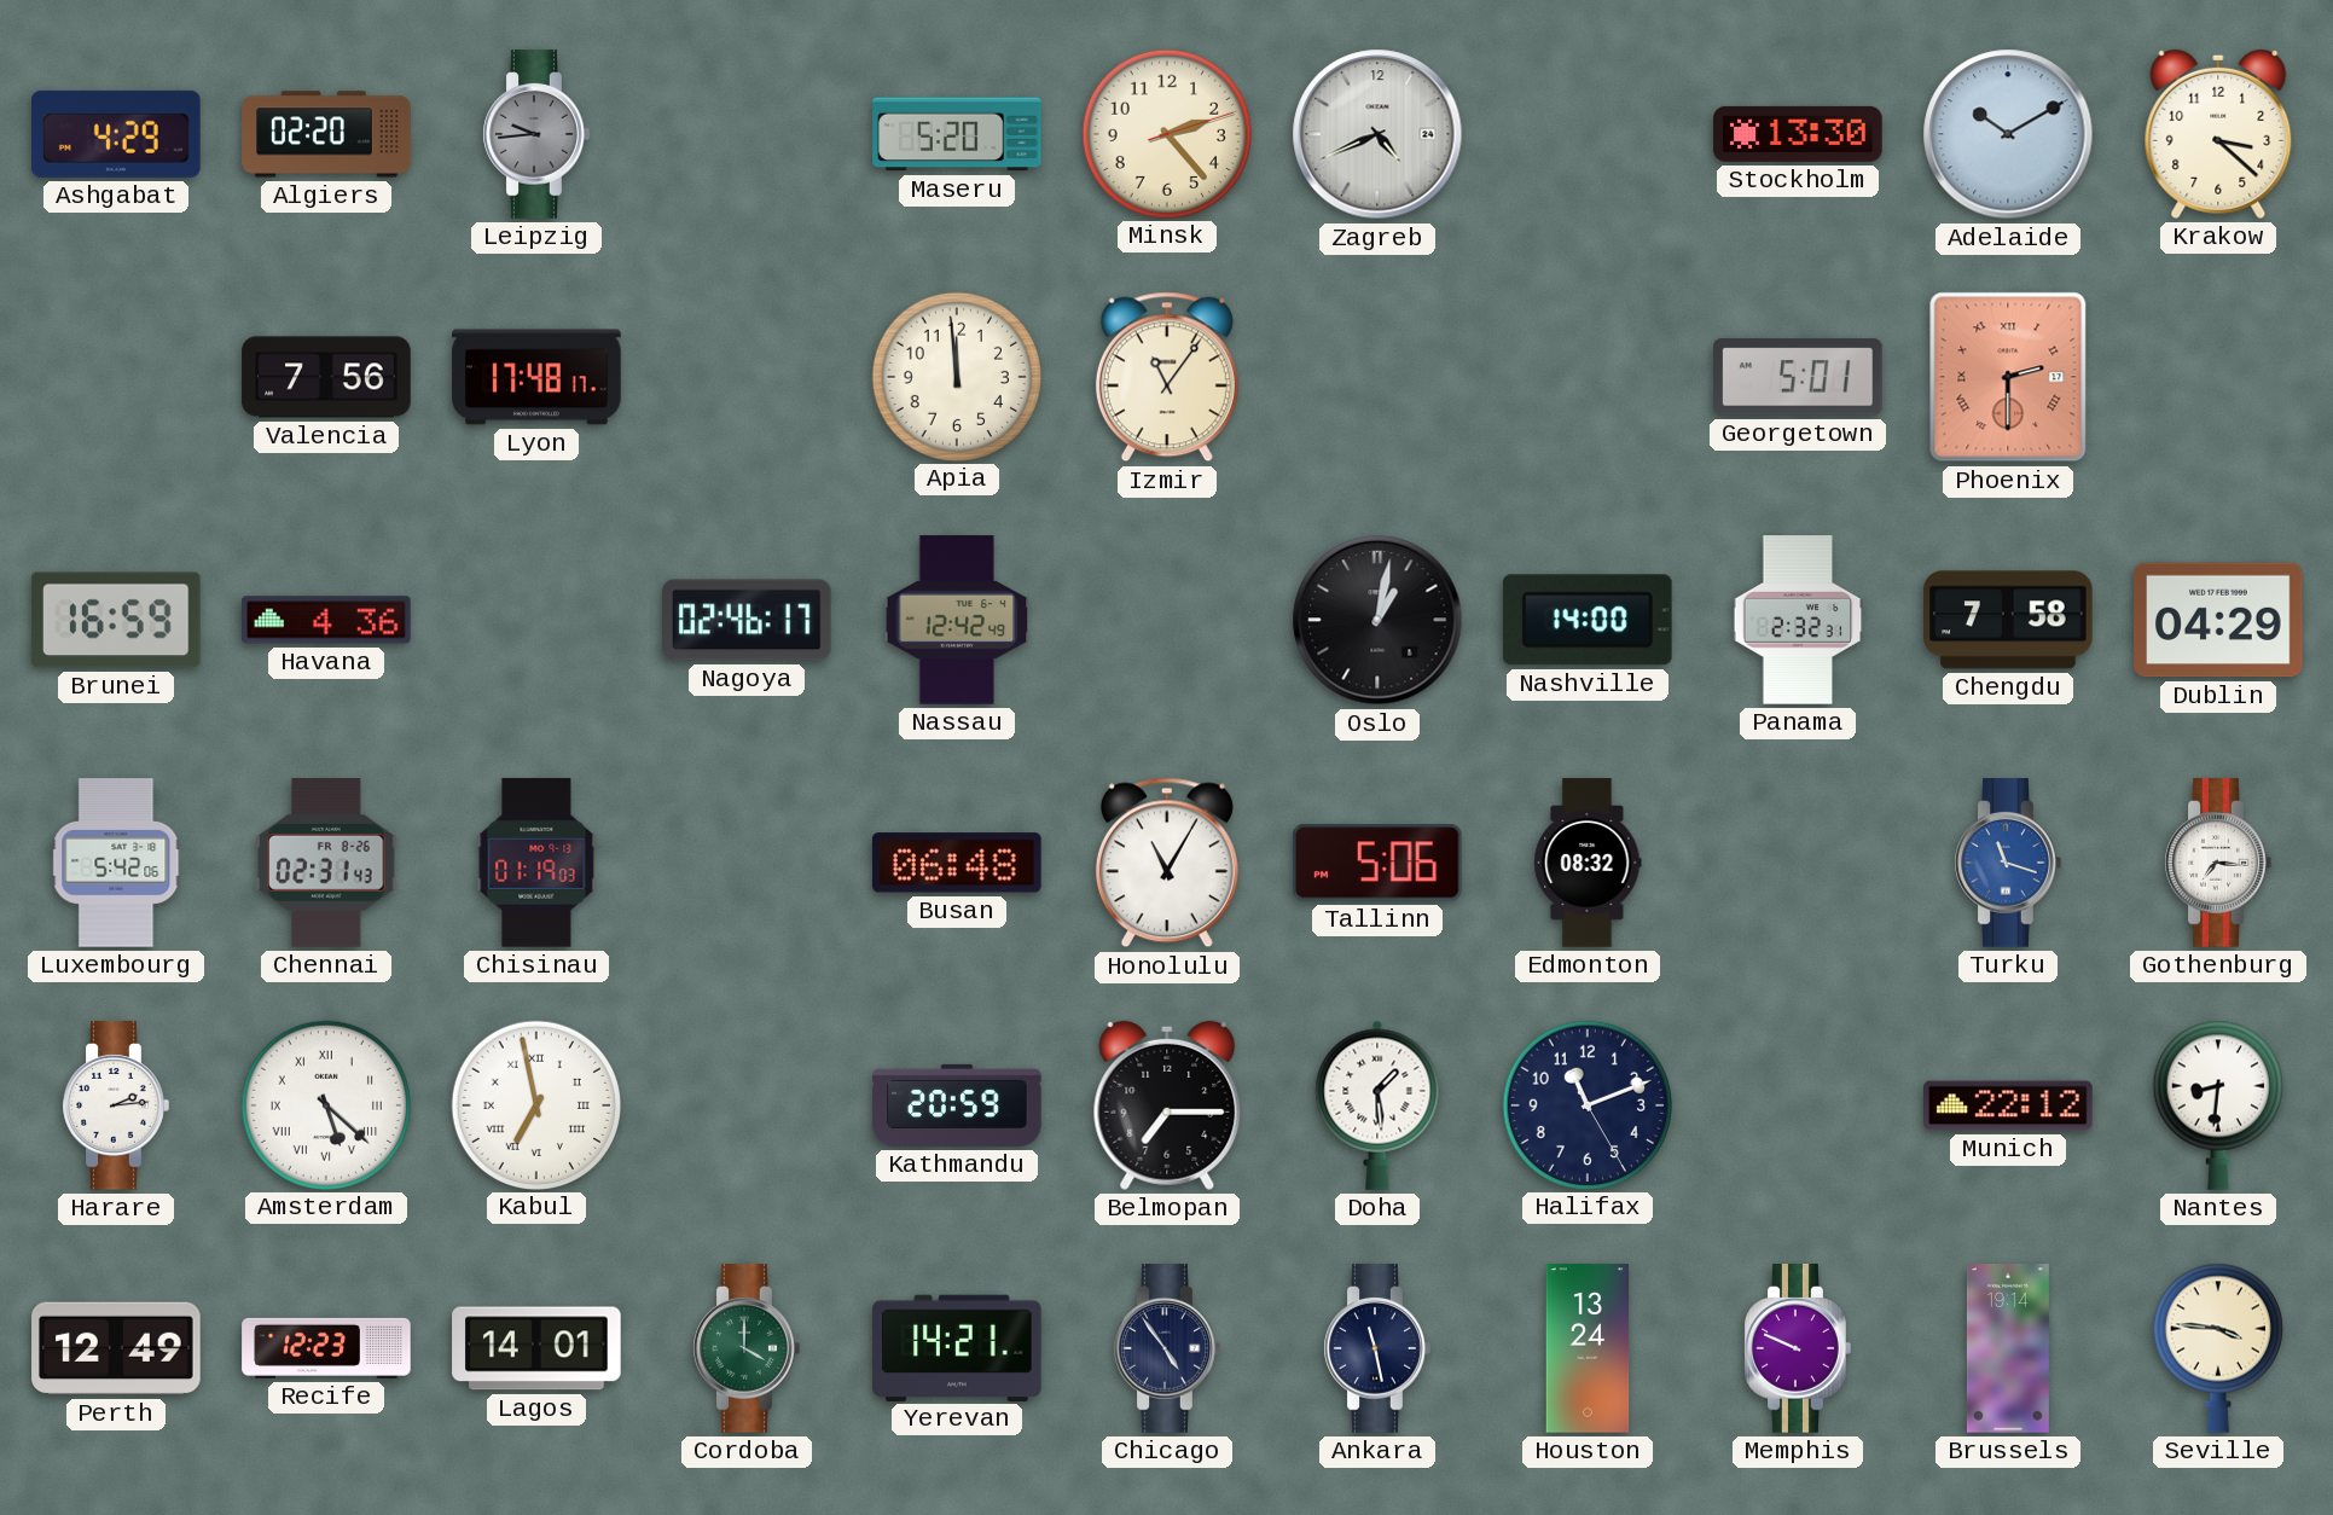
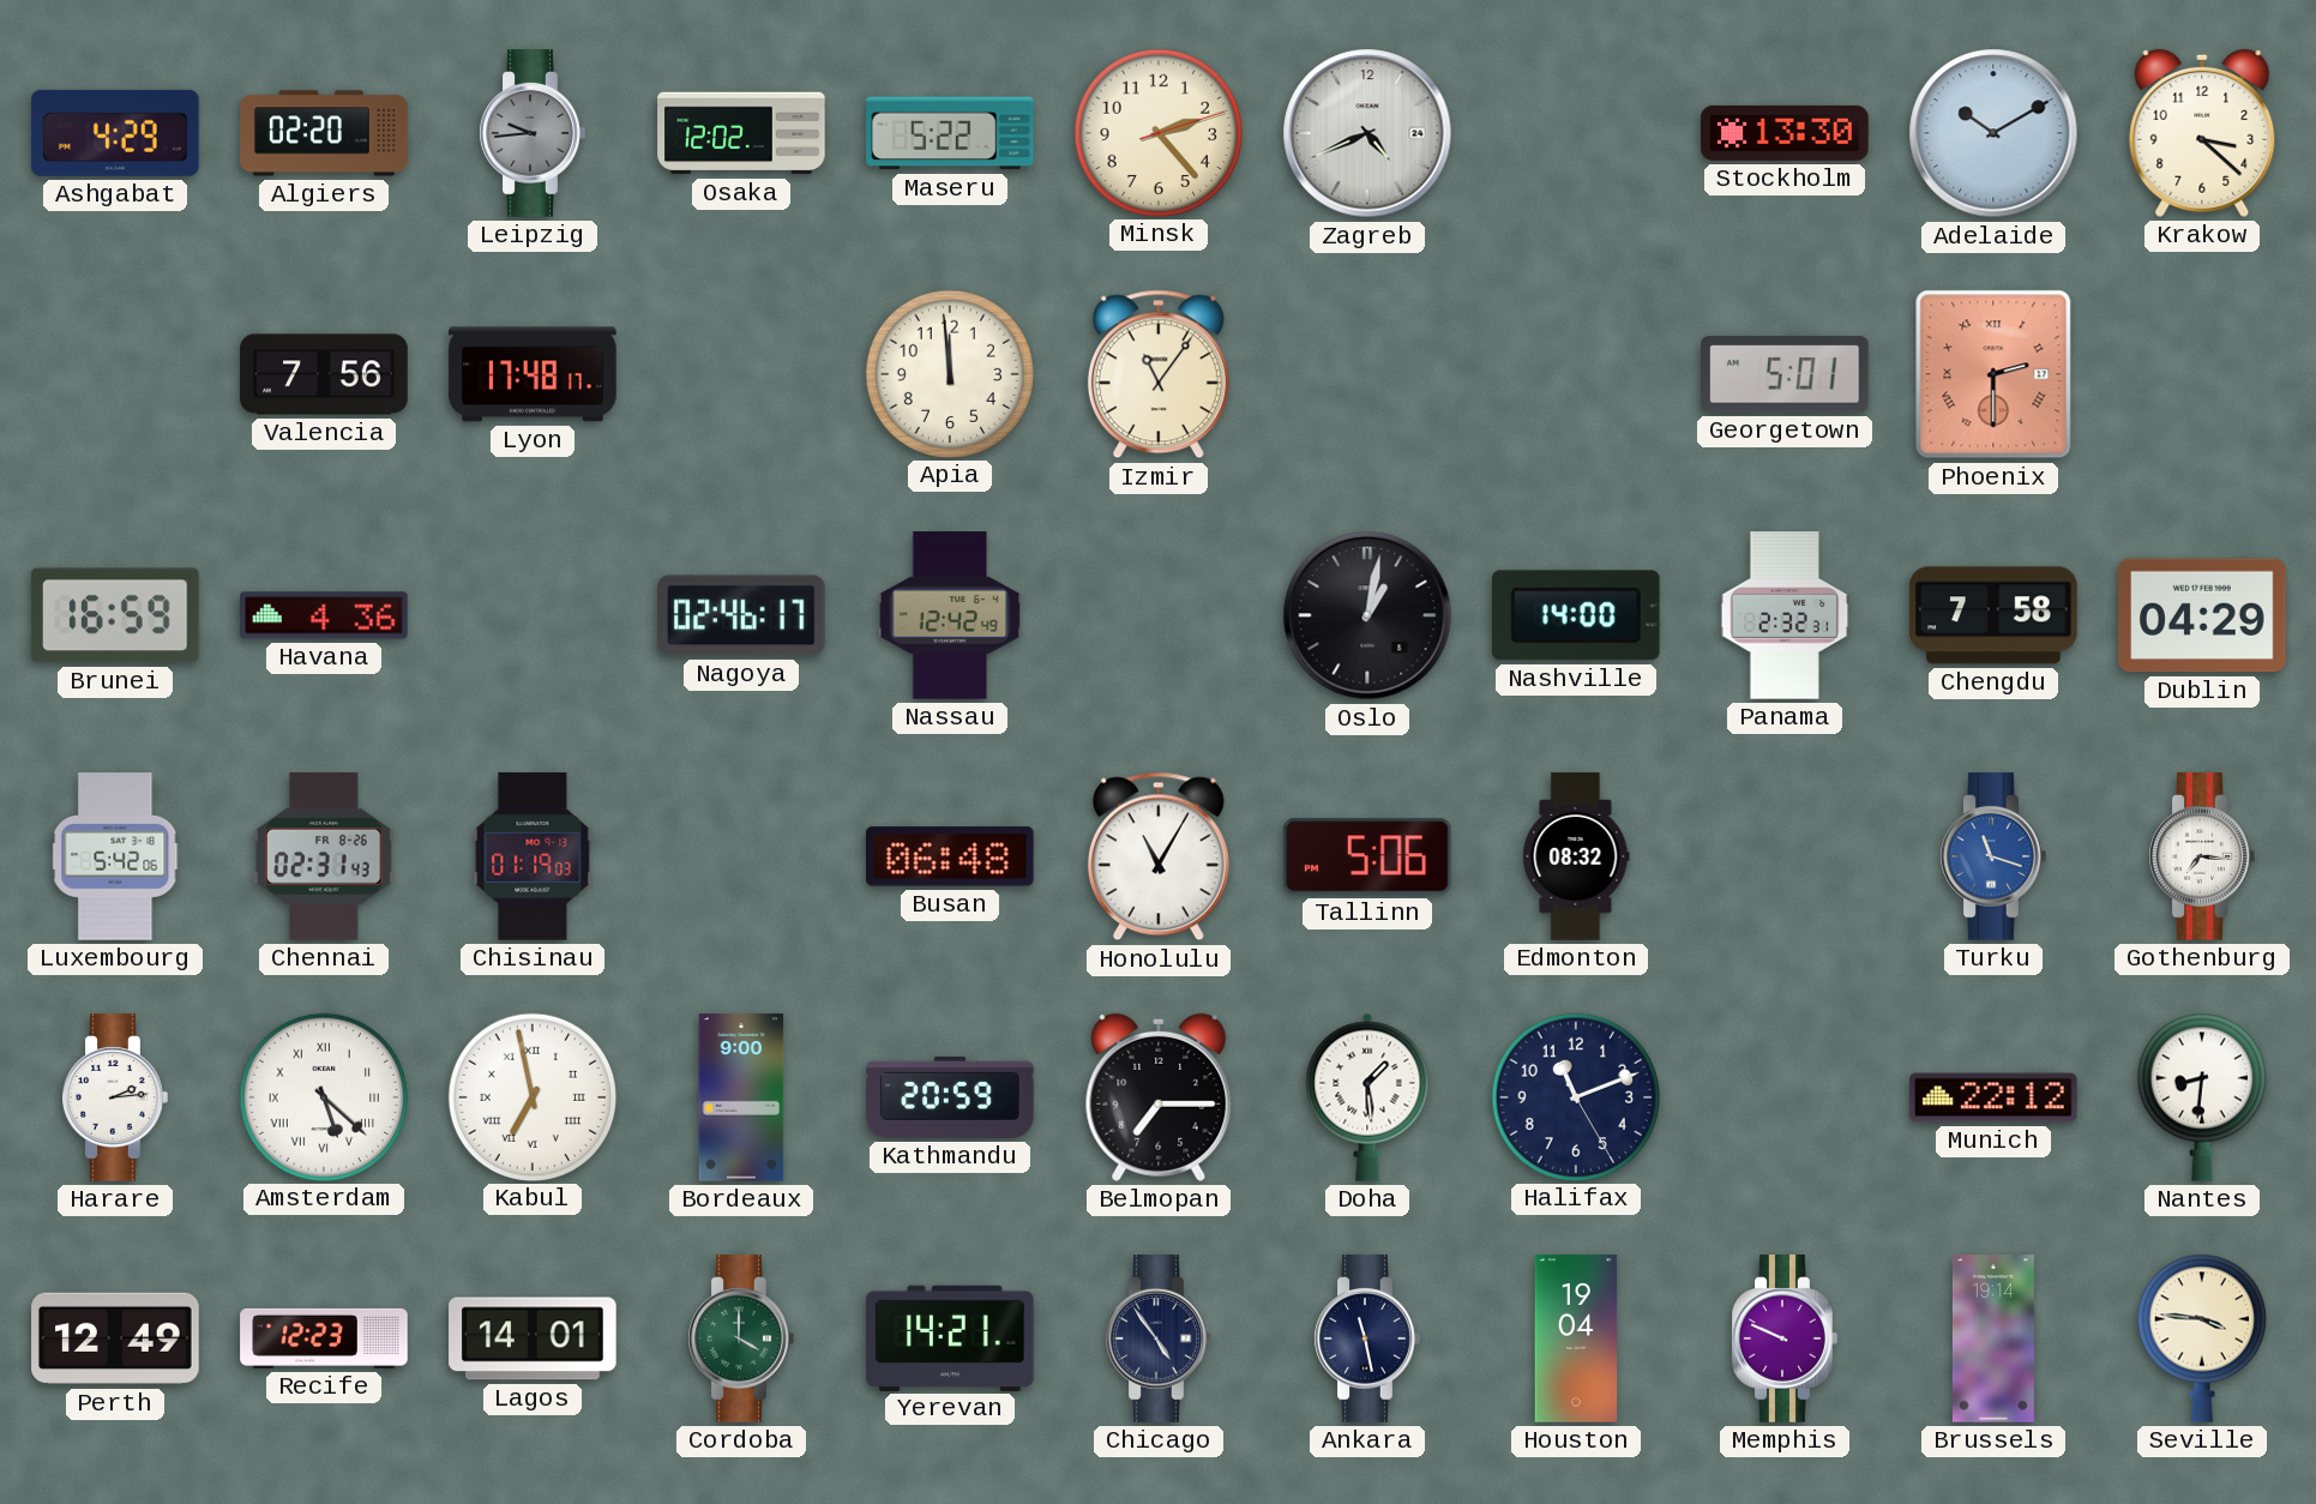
Osaka: none -> 12:02
Maseru: 5:20 -> 5:22
Bordeaux: none -> 9:00
Houston: 13:24 -> 19:04
